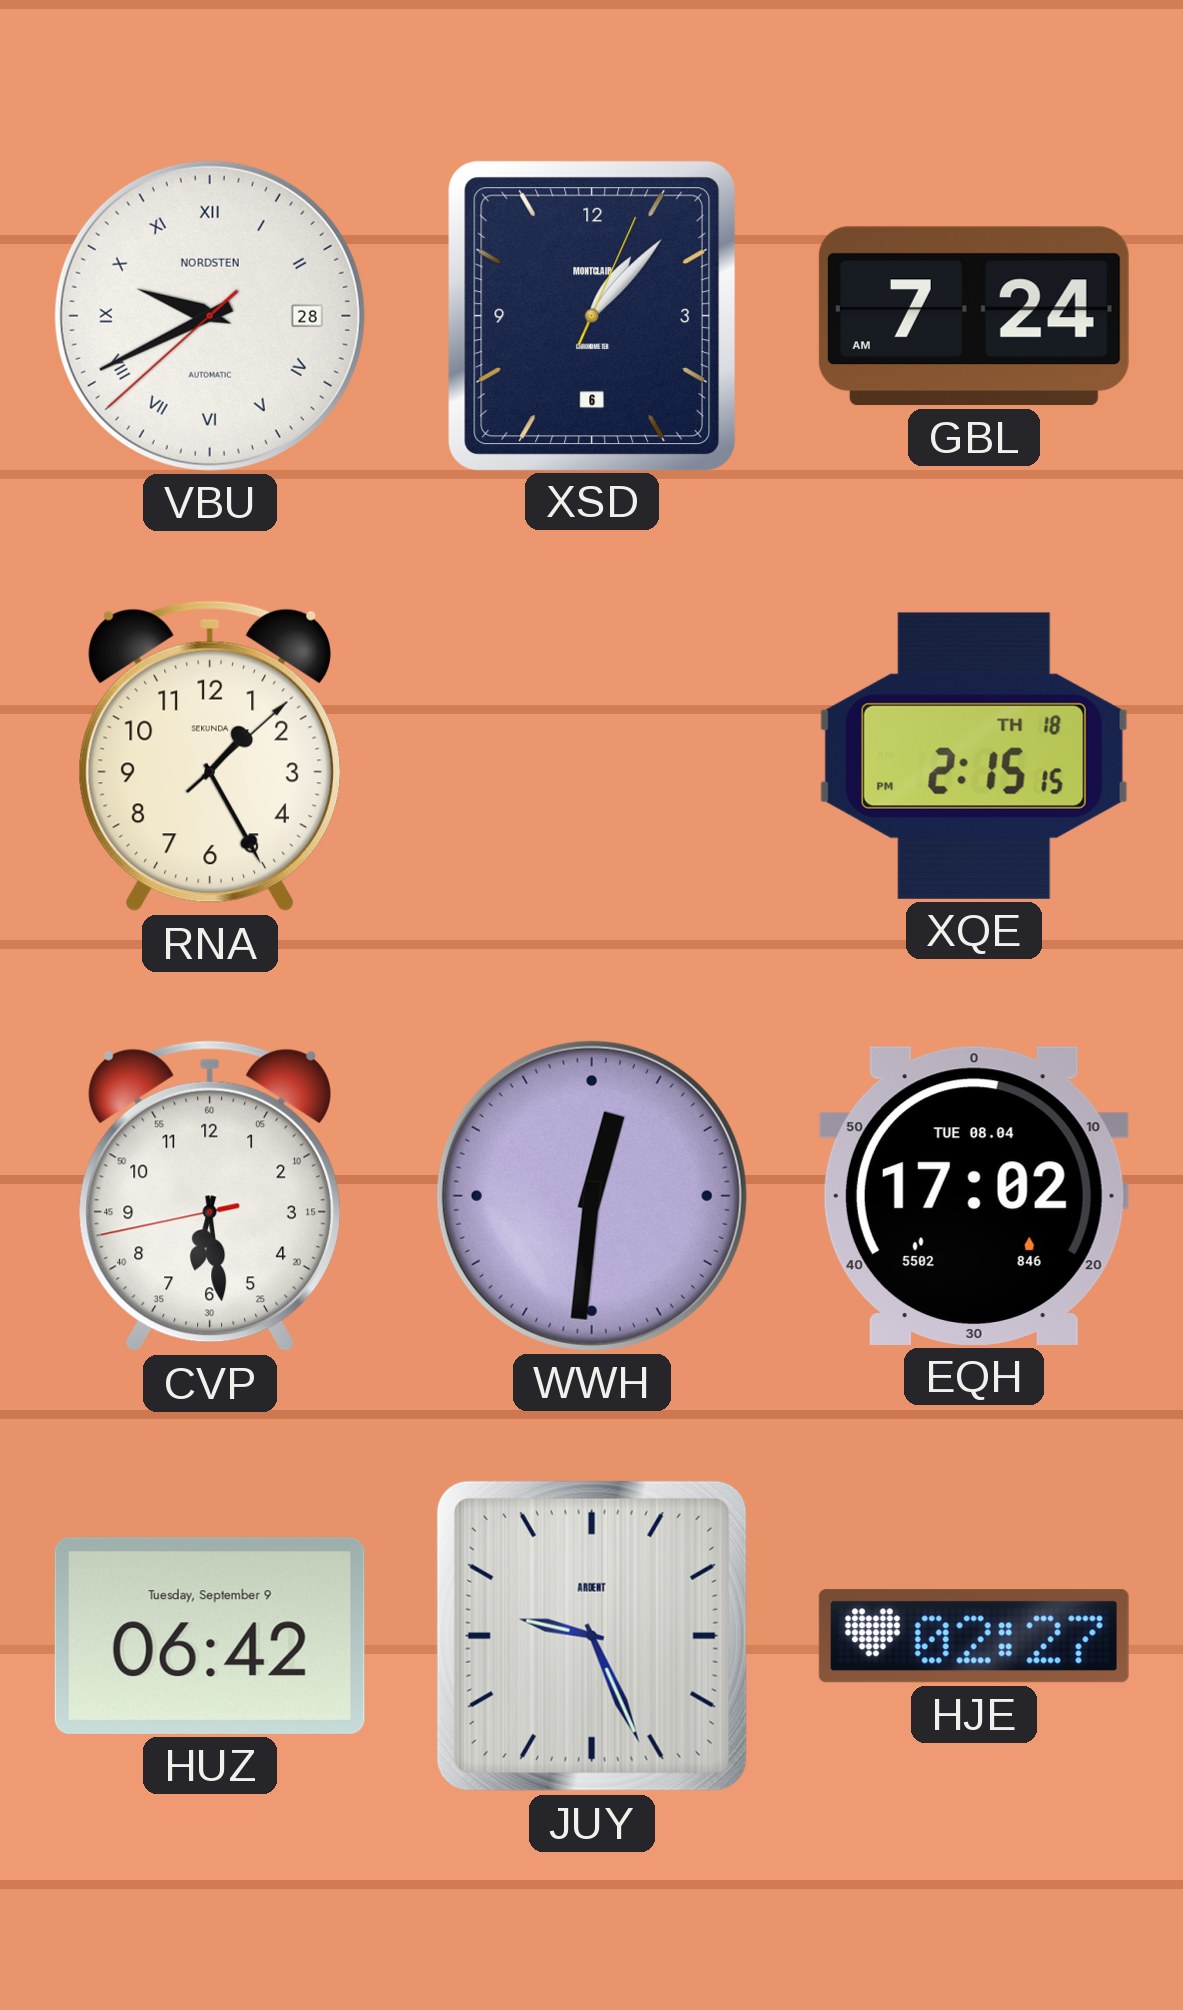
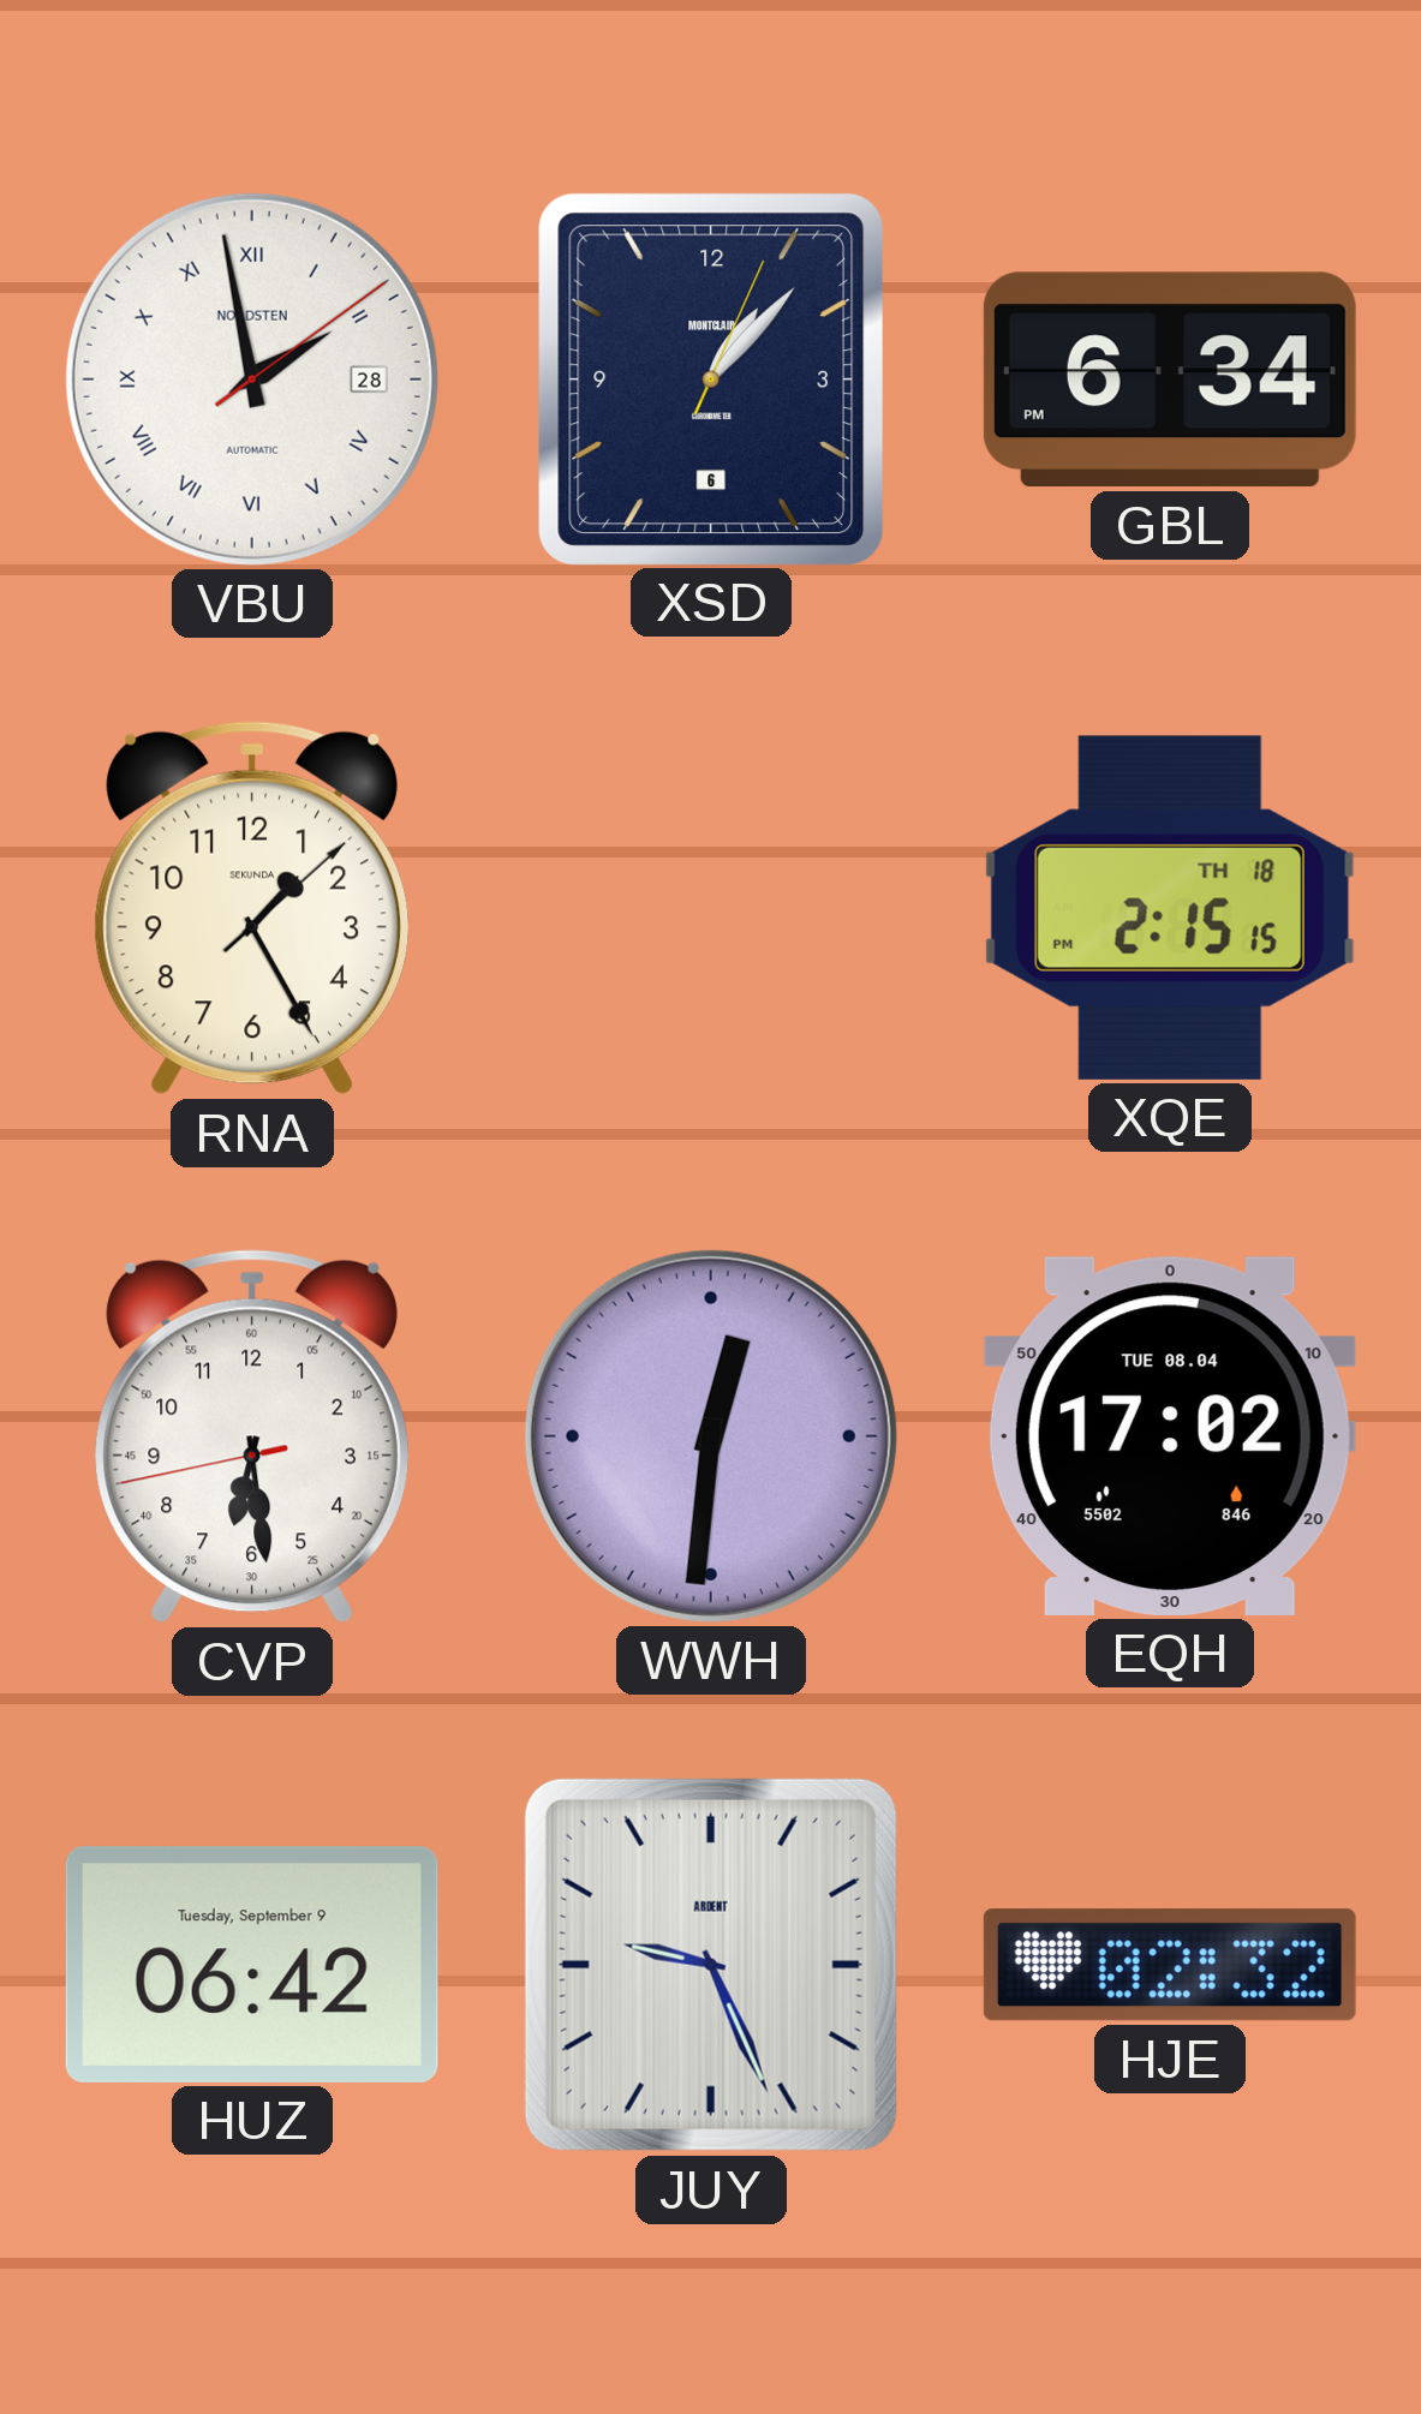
VBU: 9:40 -> 1:58
GBL: 7:24 -> 6:34
HJE: 02:27 -> 02:32
